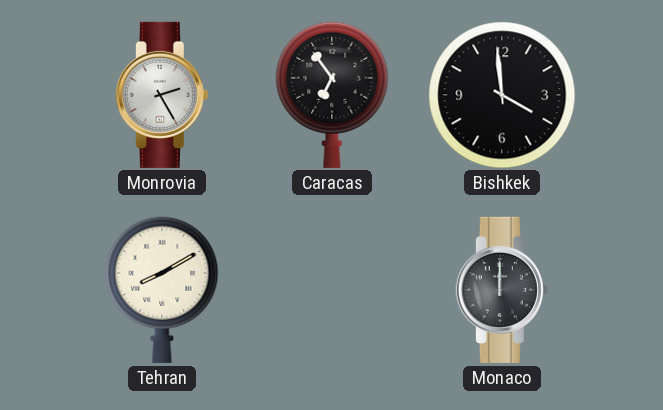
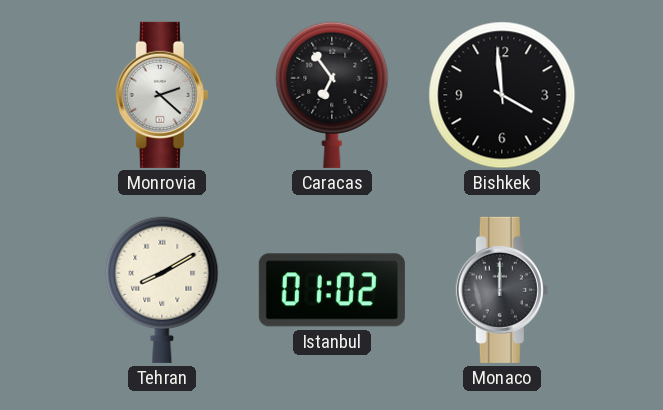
Monrovia: 2:25 -> 2:22
Istanbul: none -> 01:02
